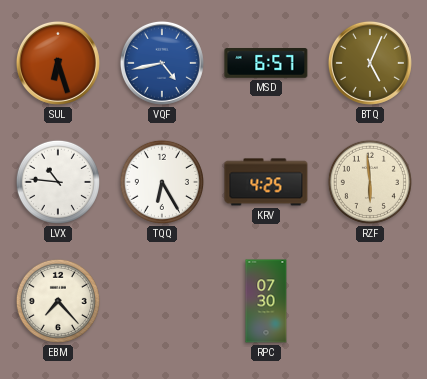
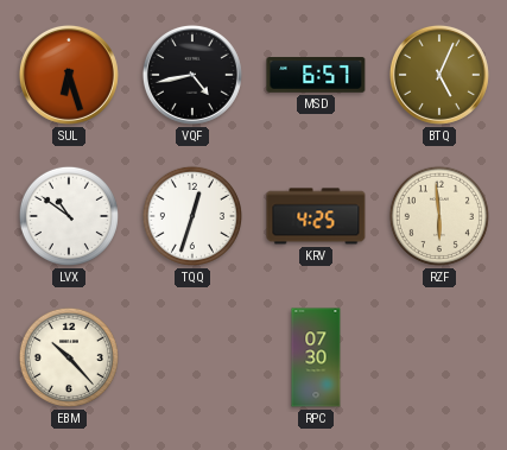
VQF dial: blue -> black
LVX: 10:46 -> 10:51
TQQ: 6:25 -> 12:33
EBM: 7:23 -> 10:23
